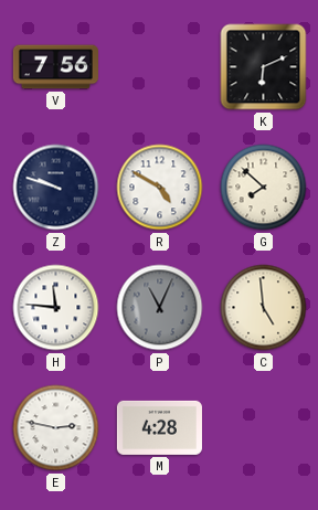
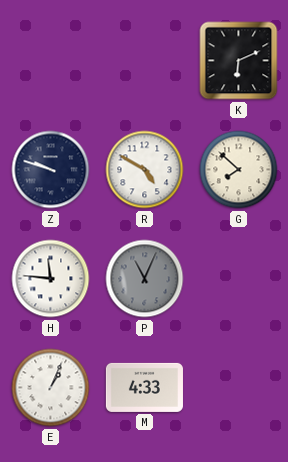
V: 7:56 -> none
C: 4:59 -> none
E: 2:47 -> 1:04
M: 4:28 -> 4:33
